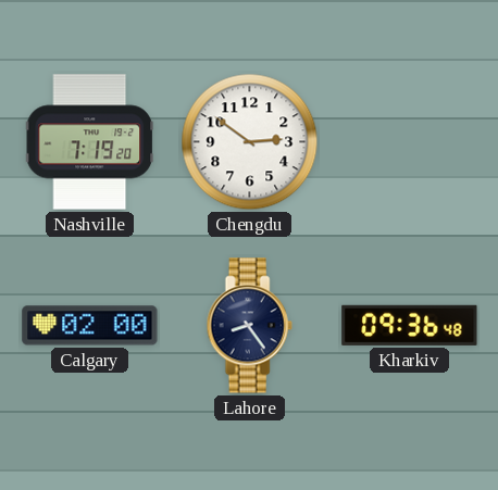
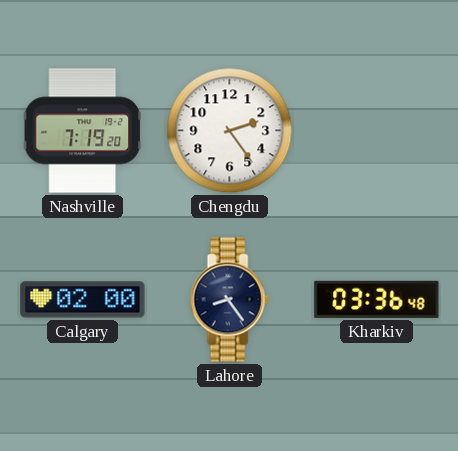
Chengdu: 2:51 -> 2:24
Kharkiv: 09:36 -> 03:36
